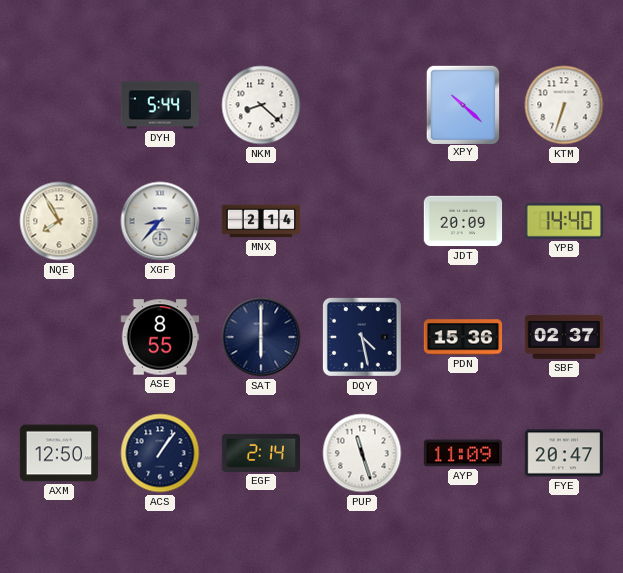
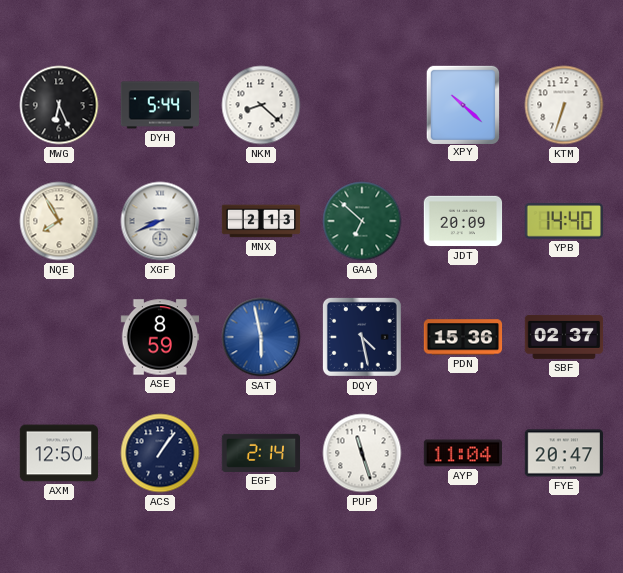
MWG: none -> 6:26
XGF: 8:37 -> 8:41
MNX: 2:14 -> 2:13
GAA: none -> 6:52
ASE: 8:55 -> 8:59
SAT: 6:00 -> 5:58
SAT dial: navy -> blue
AYP: 11:09 -> 11:04
